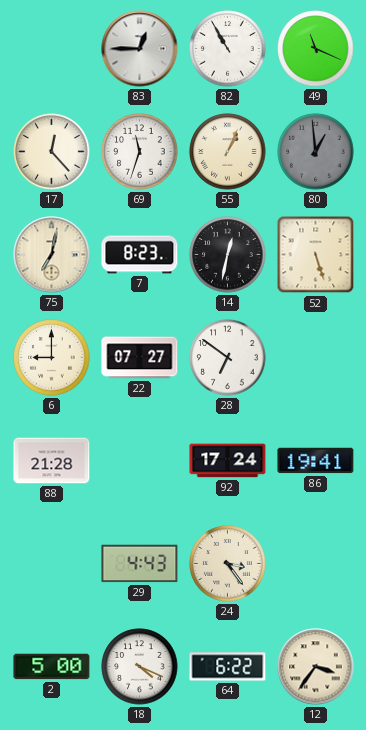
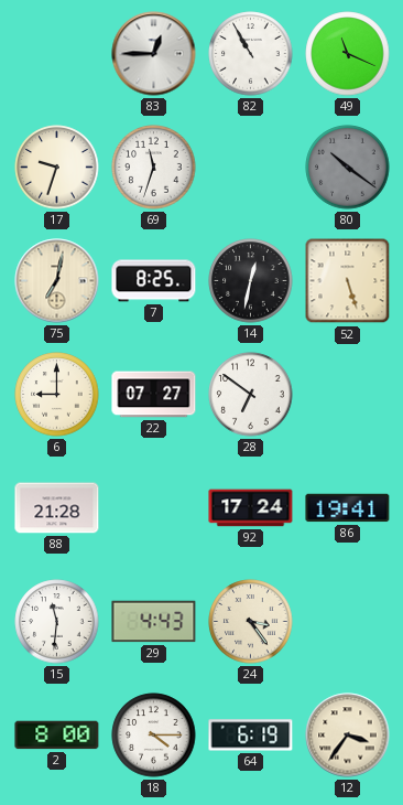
17: 12:23 -> 9:33
55: 1:04 -> none
80: 12:59 -> 10:21
7: 8:23 -> 8:25
15: none -> 11:31
2: 5:00 -> 8:00
18: 4:19 -> 4:15
64: 6:22 -> 6:19
